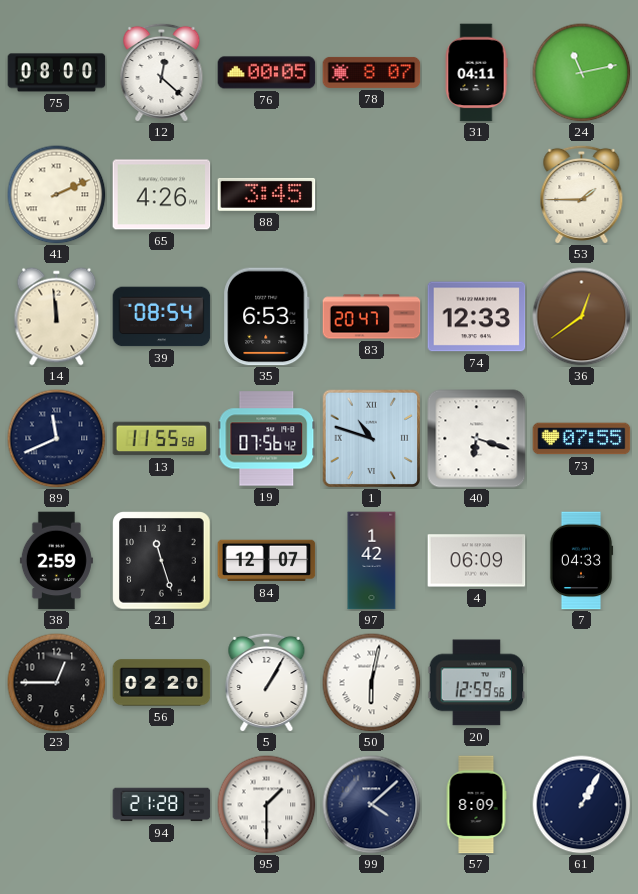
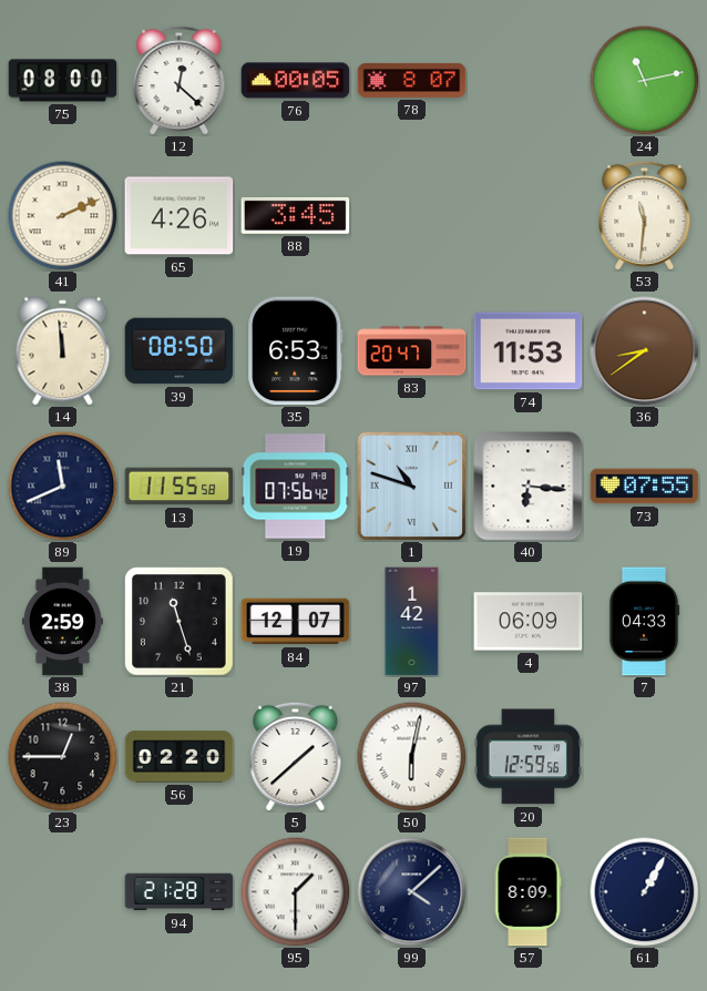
31: 04:11 -> none
53: 1:45 -> 11:31
39: 08:54 -> 08:50
74: 12:33 -> 11:53
36: 12:39 -> 8:39
40: 6:18 -> 6:16
5: 1:05 -> 1:38
